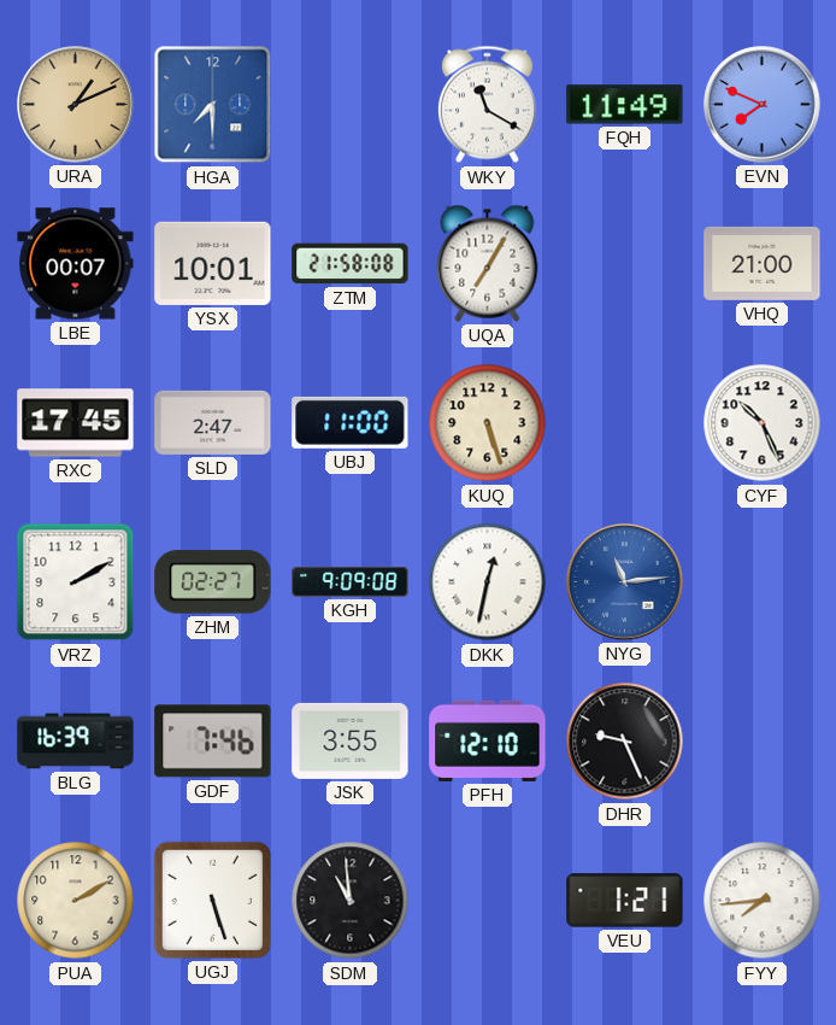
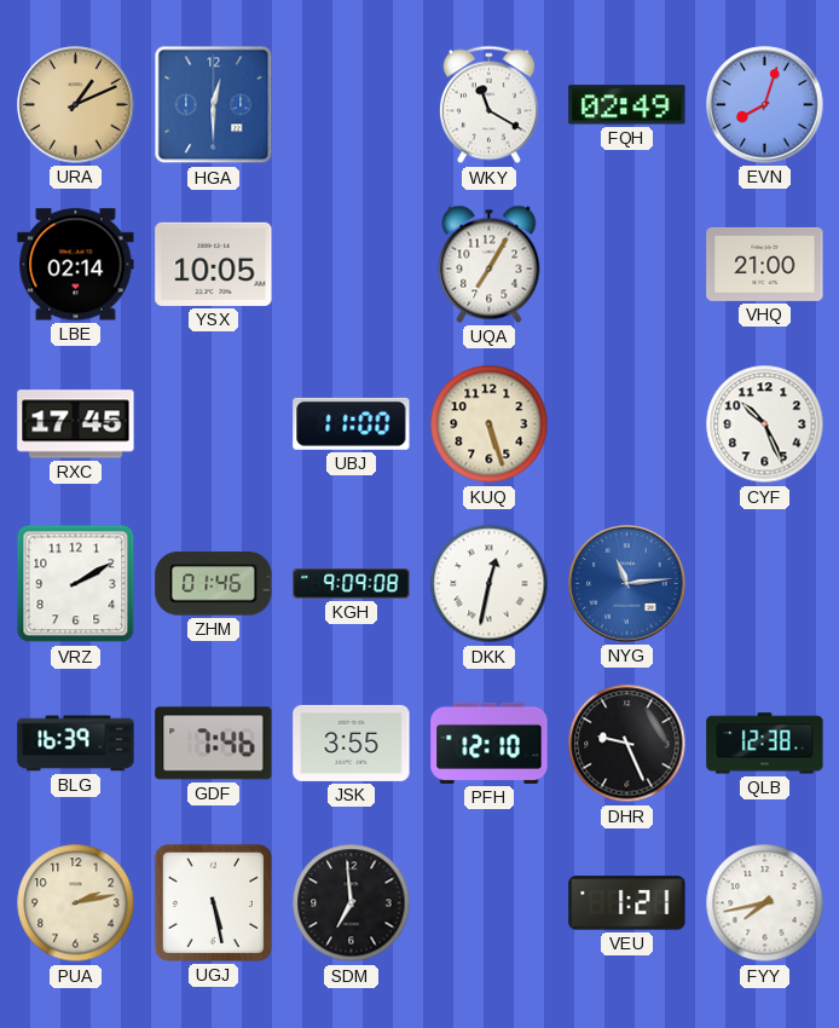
HGA: 7:30 -> 12:30
FQH: 11:49 -> 02:49
EVN: 7:49 -> 8:03
LBE: 00:07 -> 02:14
YSX: 10:01 -> 10:05
ZTM: 21:58 -> none
SLD: 2:47 -> none
ZHM: 02:27 -> 01:46
QLB: none -> 12:38
PUA: 2:10 -> 2:13
UGJ: 5:27 -> 5:28
SDM: 10:59 -> 6:59
FYY: 7:44 -> 7:43
